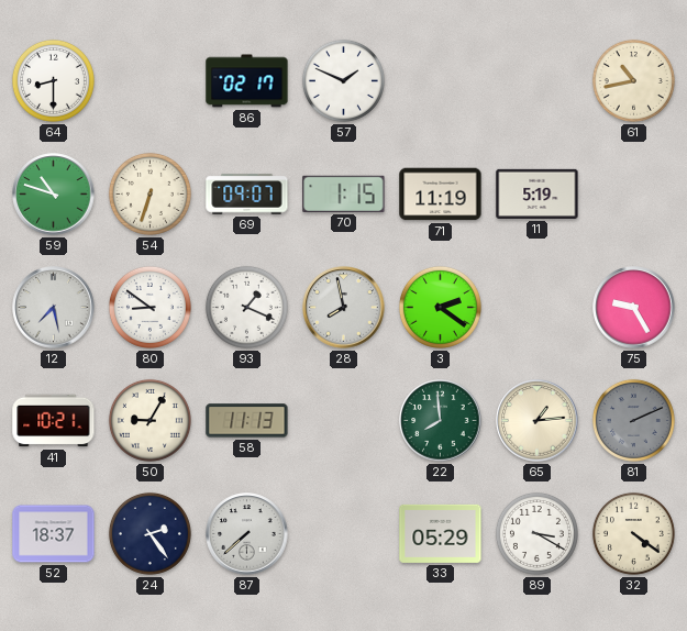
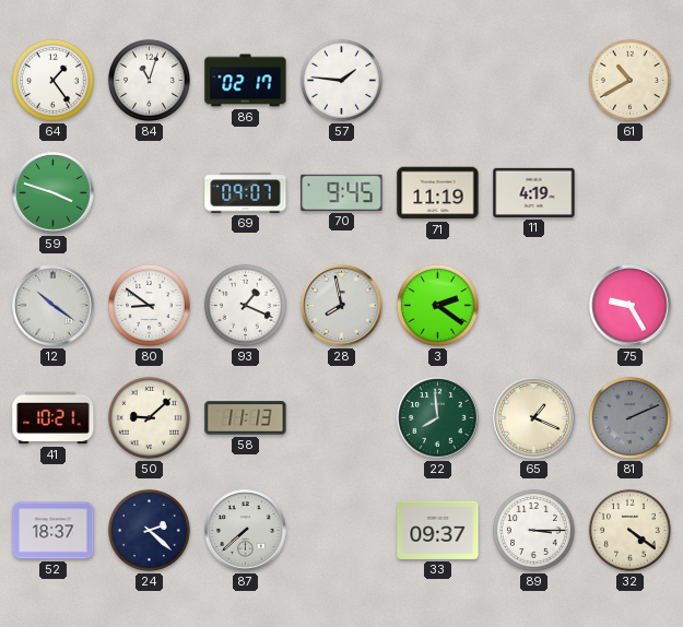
64: 8:30 -> 1:24
84: none -> 11:03
57: 1:49 -> 1:46
61: 10:43 -> 10:40
59: 10:48 -> 3:48
54: 6:33 -> none
70: 1:15 -> 9:45
11: 5:19 -> 4:19
12: 7:28 -> 10:21
50: 9:05 -> 9:08
65: 1:14 -> 1:19
24: 2:24 -> 2:22
33: 05:29 -> 09:37
89: 3:20 -> 3:15
